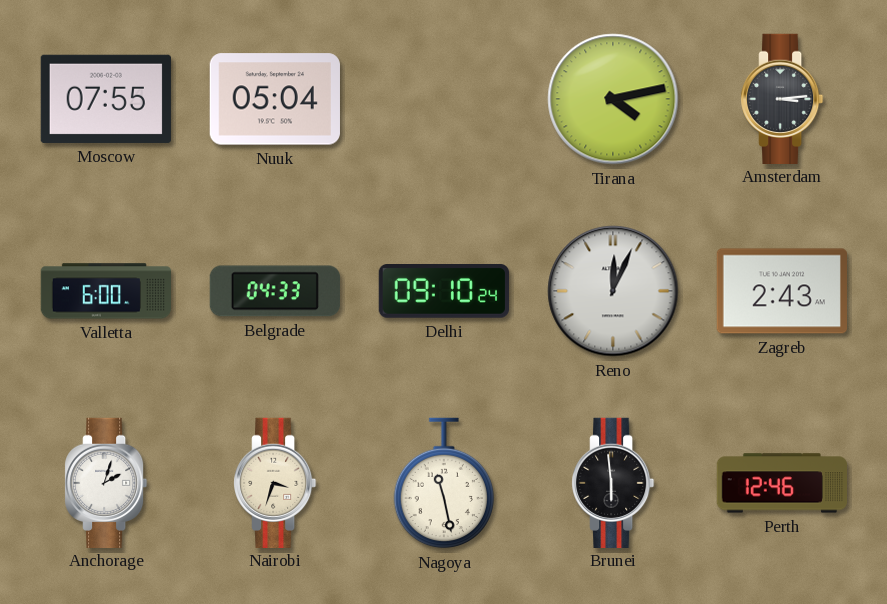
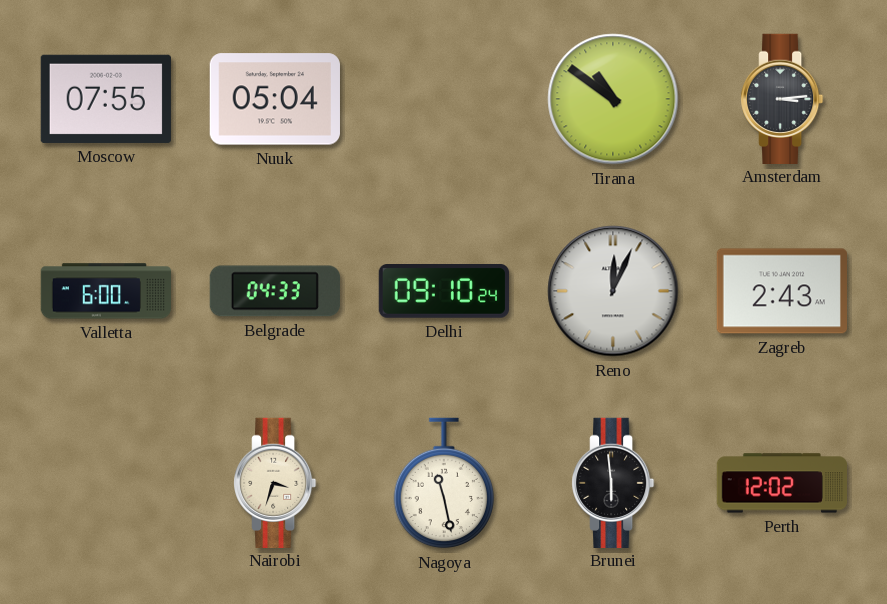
Tirana: 4:13 -> 10:51
Anchorage: 2:03 -> none
Perth: 12:46 -> 12:02
